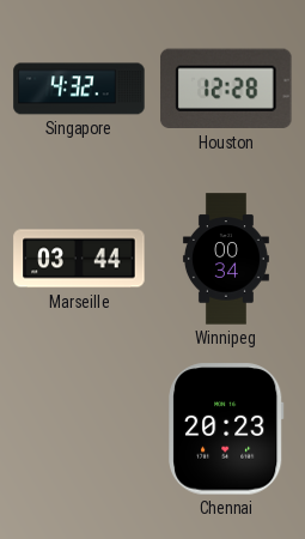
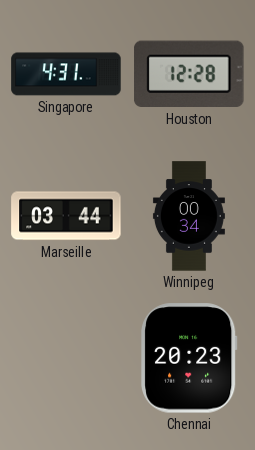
Singapore: 4:32 -> 4:31
